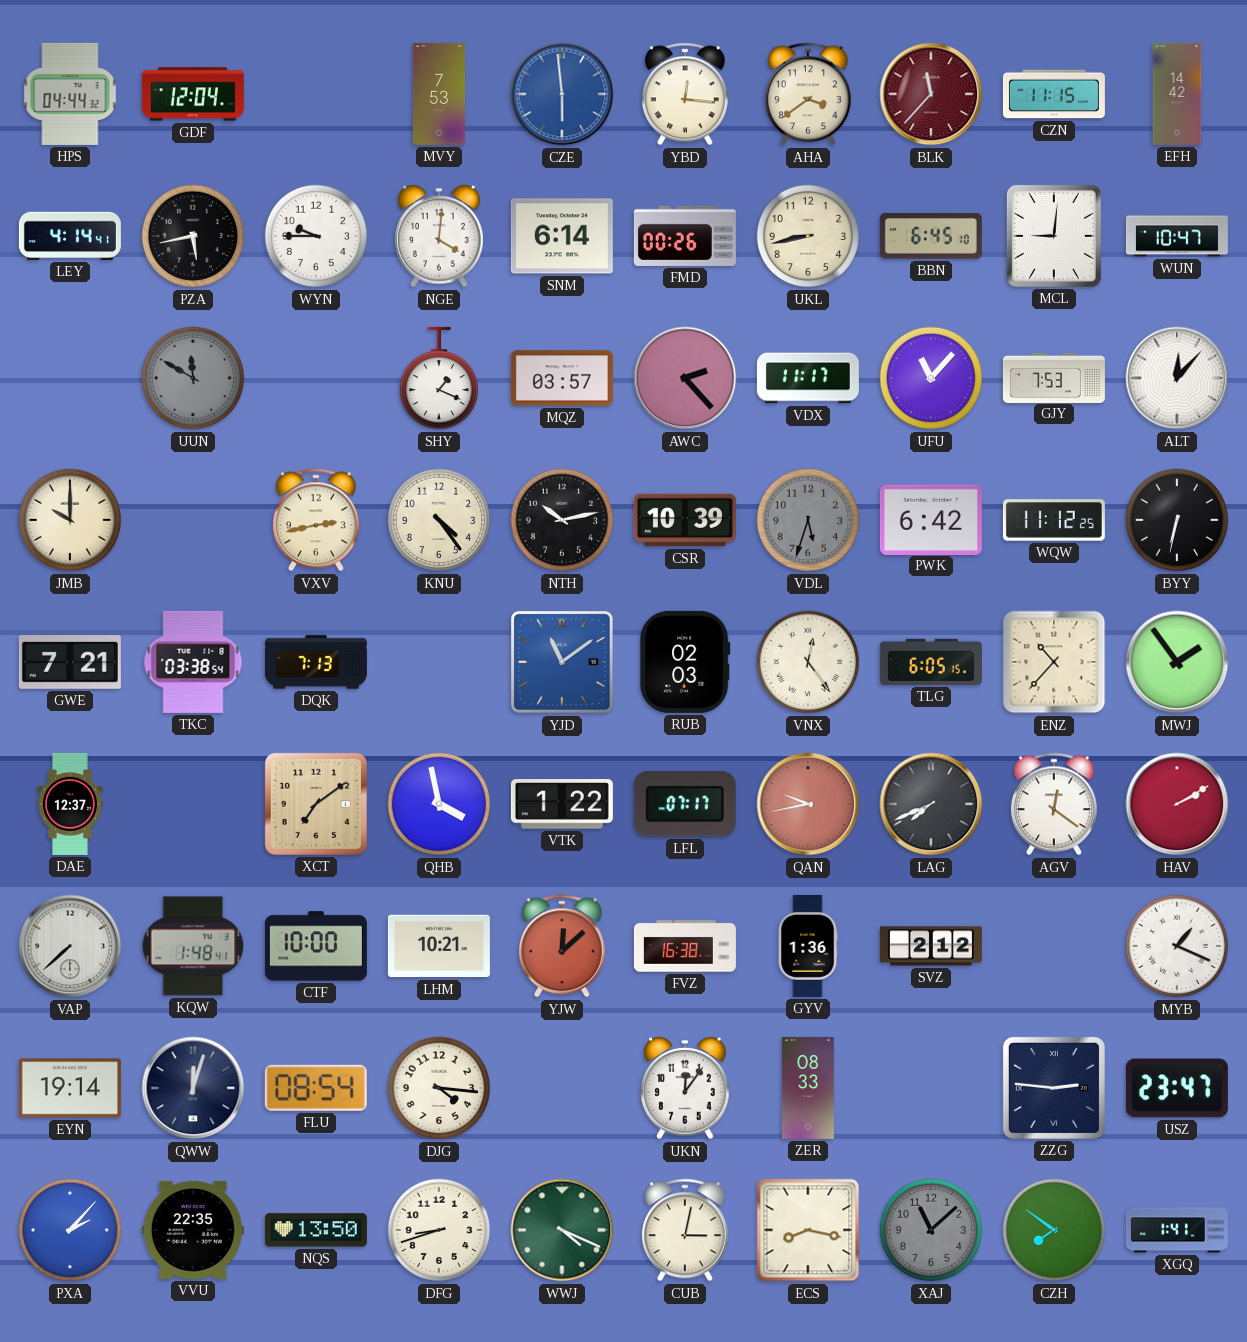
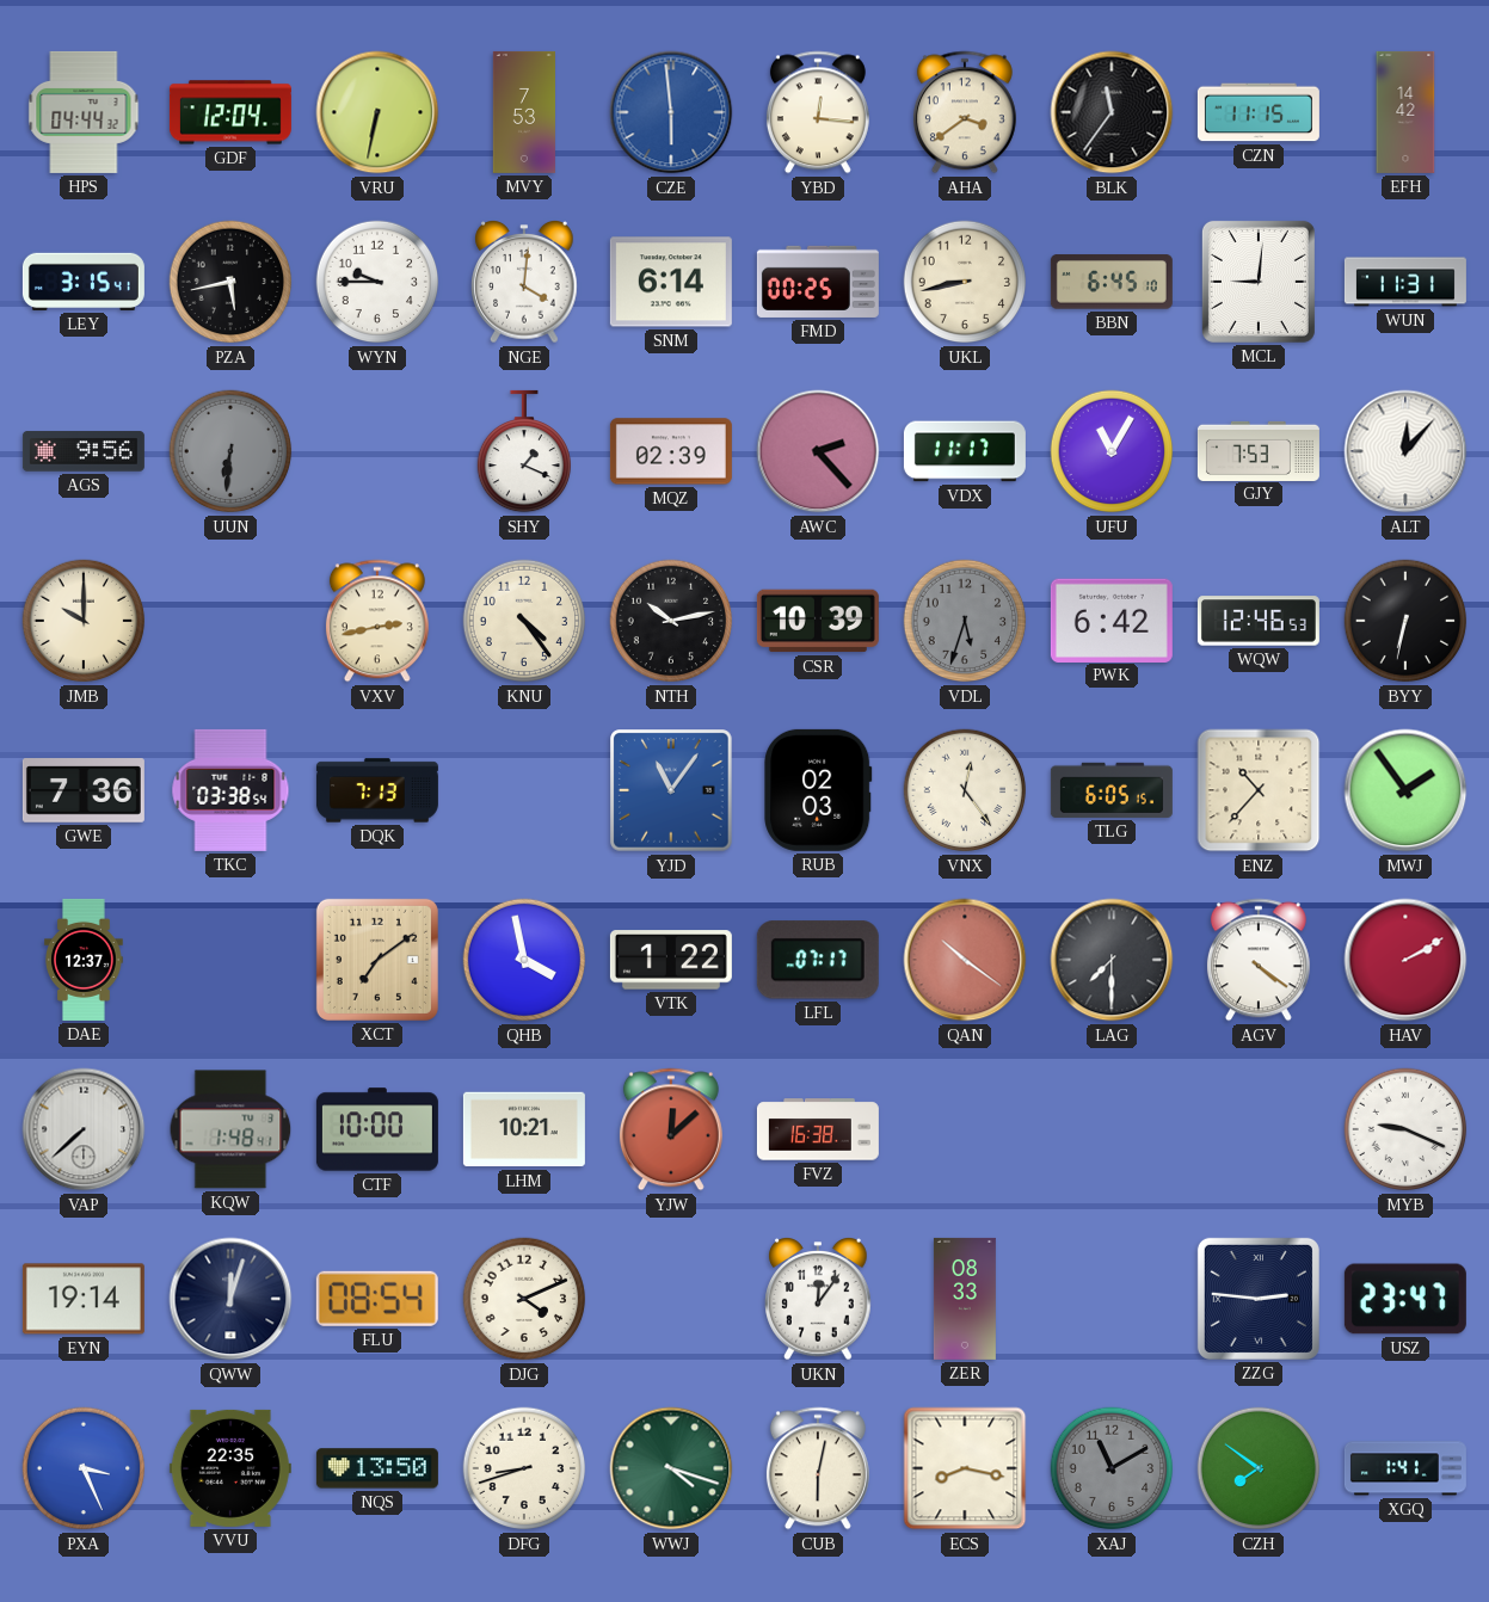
VRU: none -> 6:32
BLK: 11:37 -> 11:36
BLK dial: burgundy -> black
LEY: 4:14 -> 3:15
FMD: 00:26 -> 00:25
WUN: 10:47 -> 11:31
AGS: none -> 9:56
UUN: 11:50 -> 6:31
MQZ: 03:57 -> 02:39
UFU: 11:07 -> 11:05
WQW: 11:12 -> 12:46
GWE: 7:21 -> 7:36
YJD: 11:09 -> 11:06
QAN: 9:43 -> 10:21
LAG: 7:41 -> 7:30
AGV: 12:21 -> 4:21
GYV: 1:36 -> none
SVZ: 2:12 -> none
MYB: 1:19 -> 9:19
DJG: 4:16 -> 4:11
PXA: 2:07 -> 3:26
WWJ: 4:19 -> 4:18
CUB: 3:02 -> 6:02
XAJ: 11:08 -> 11:10
